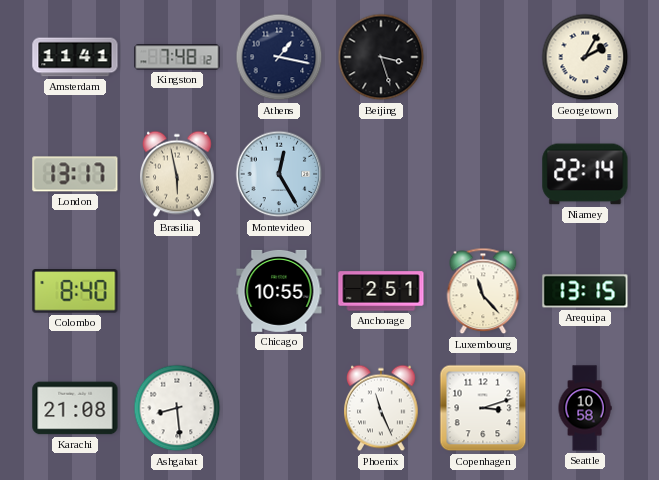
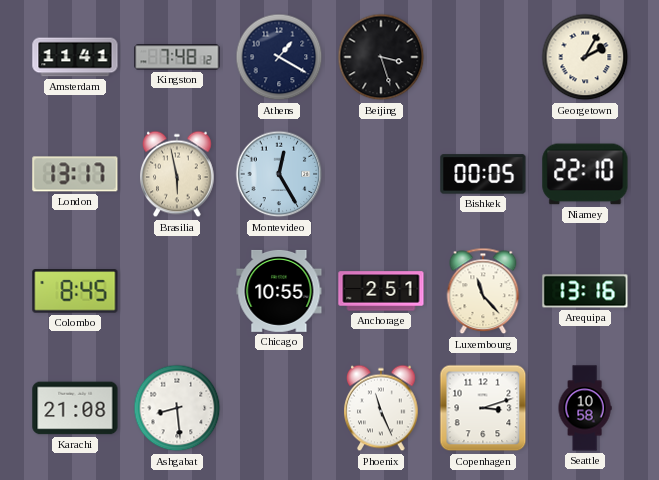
Athens: 1:17 -> 1:20
Bishkek: none -> 00:05
Niamey: 22:14 -> 22:10
Colombo: 8:40 -> 8:45
Arequipa: 13:15 -> 13:16
